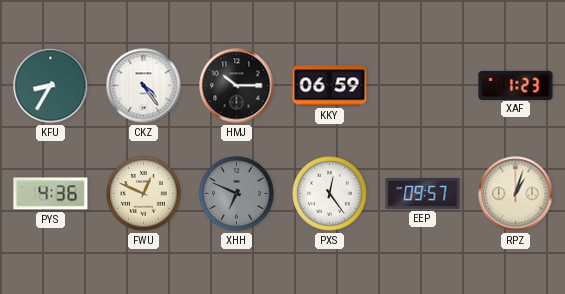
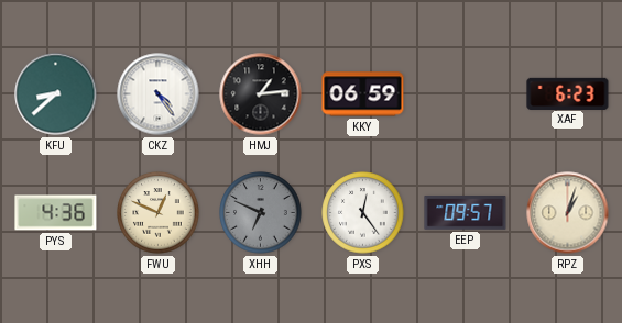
KFU: 8:35 -> 8:38
HMJ: 10:15 -> 1:14
XAF: 1:23 -> 6:23
